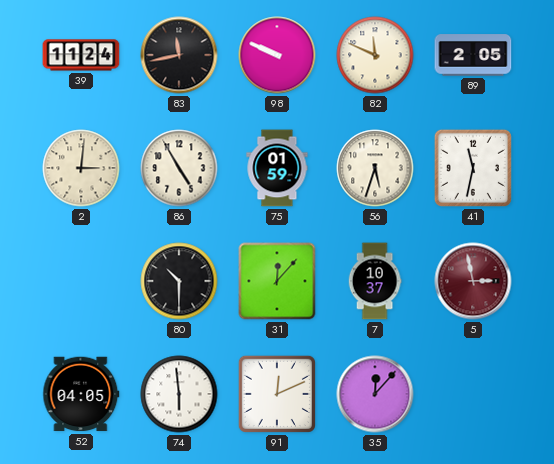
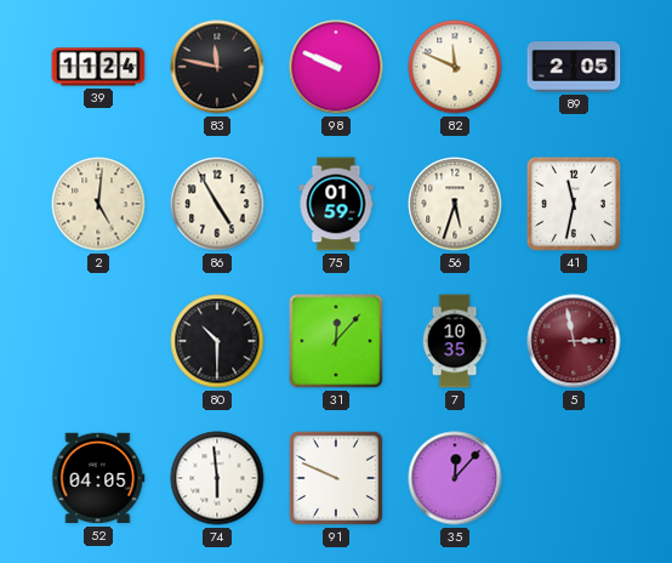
83: 11:43 -> 11:47
2: 3:01 -> 5:01
7: 10:37 -> 10:35
91: 12:11 -> 9:49
